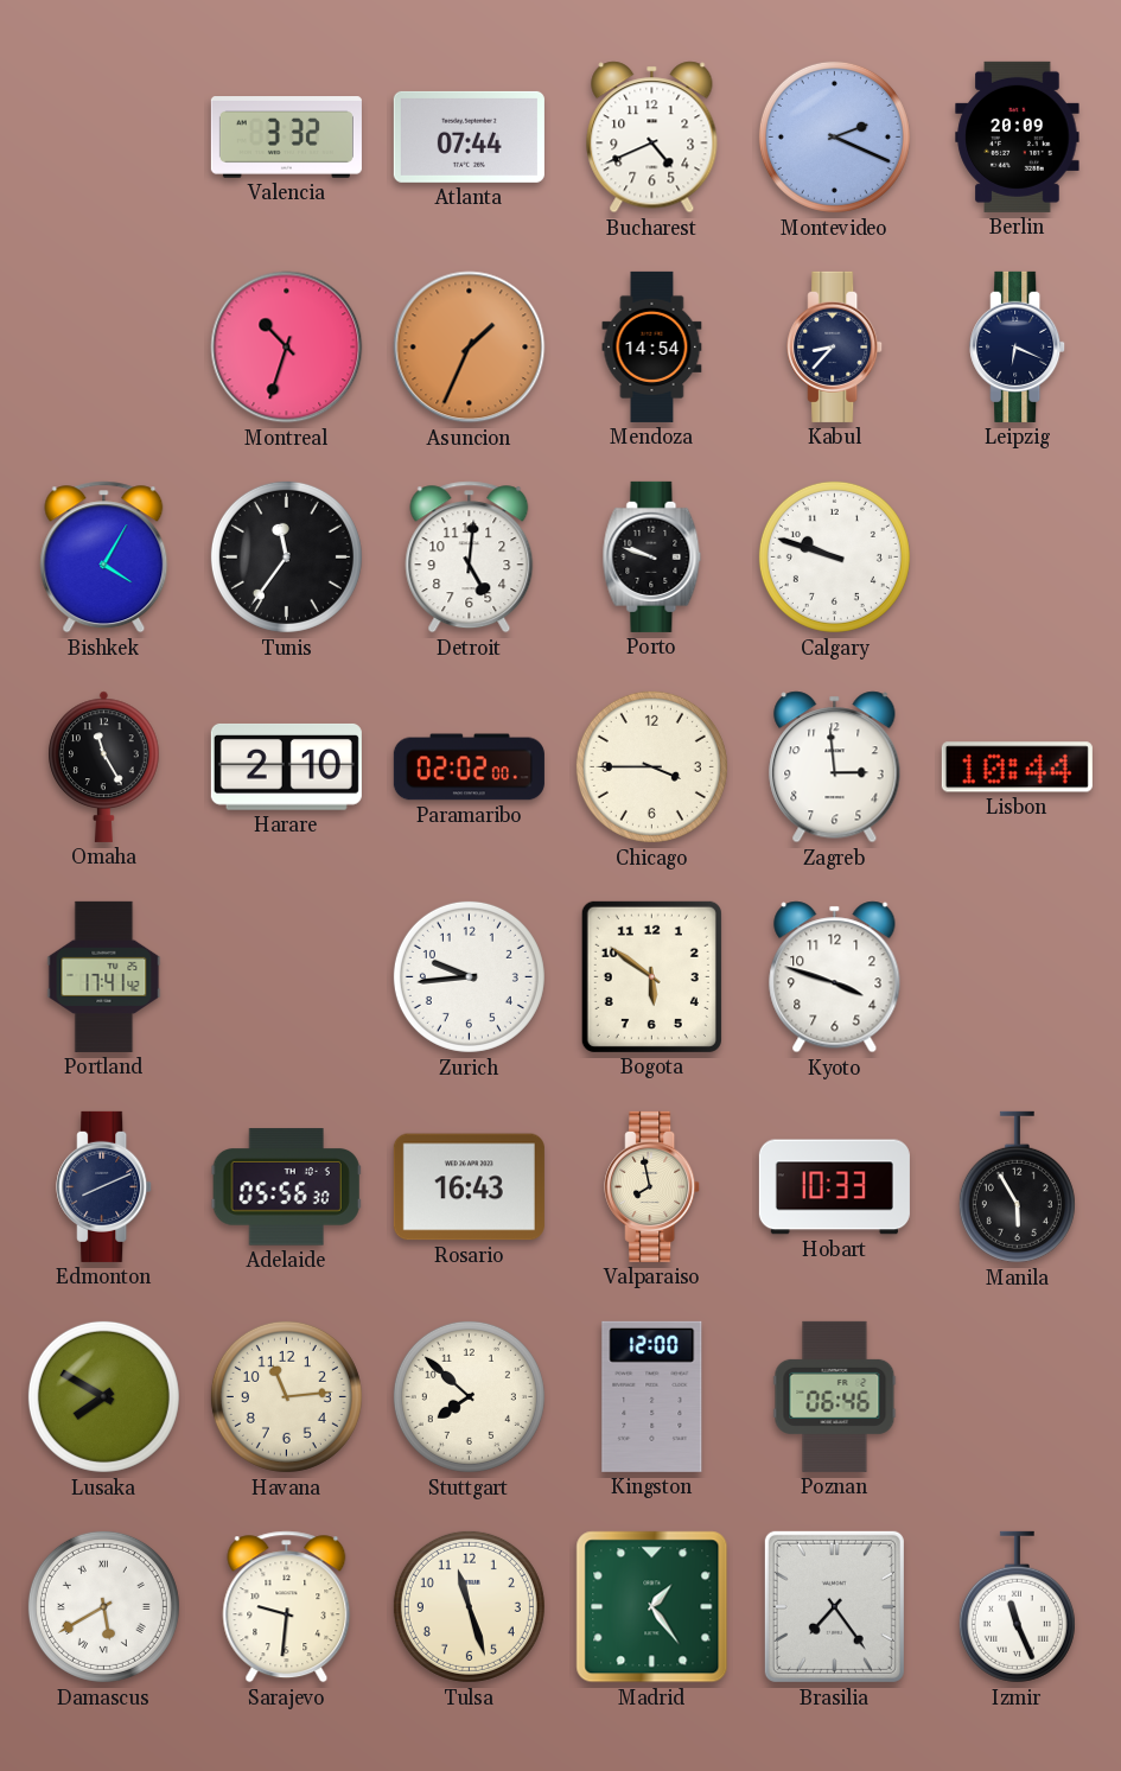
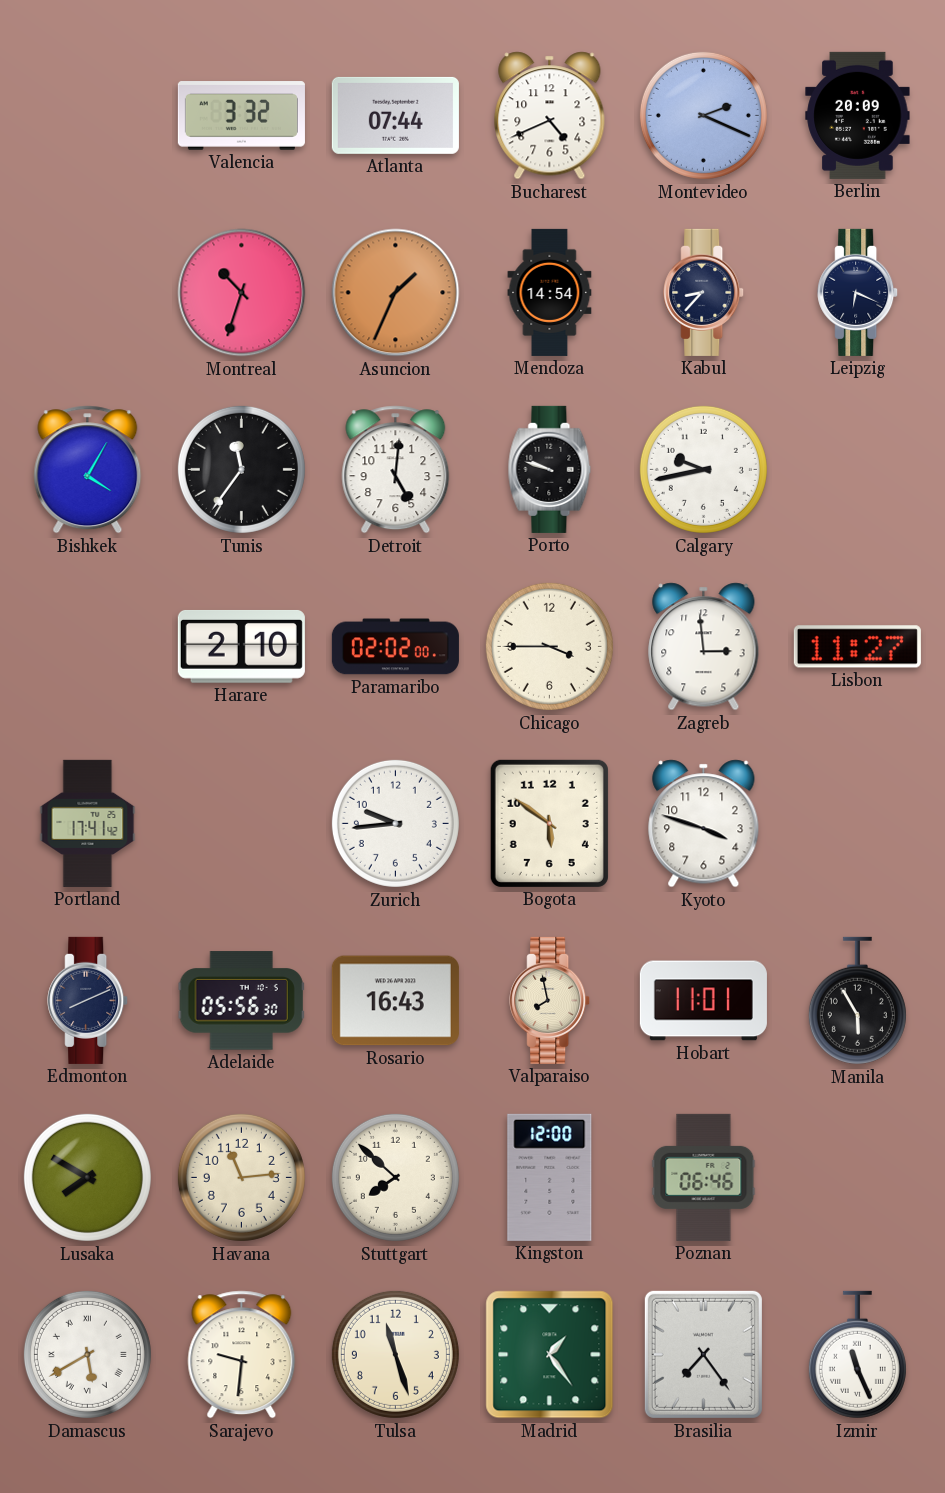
Calgary: 9:48 -> 9:43
Omaha: 11:25 -> none
Lisbon: 10:44 -> 11:27
Hobart: 10:33 -> 11:01
